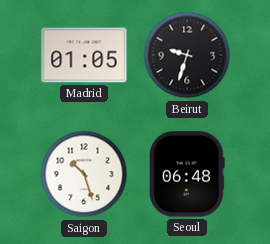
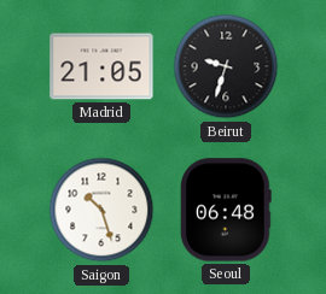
Madrid: 01:05 -> 21:05
